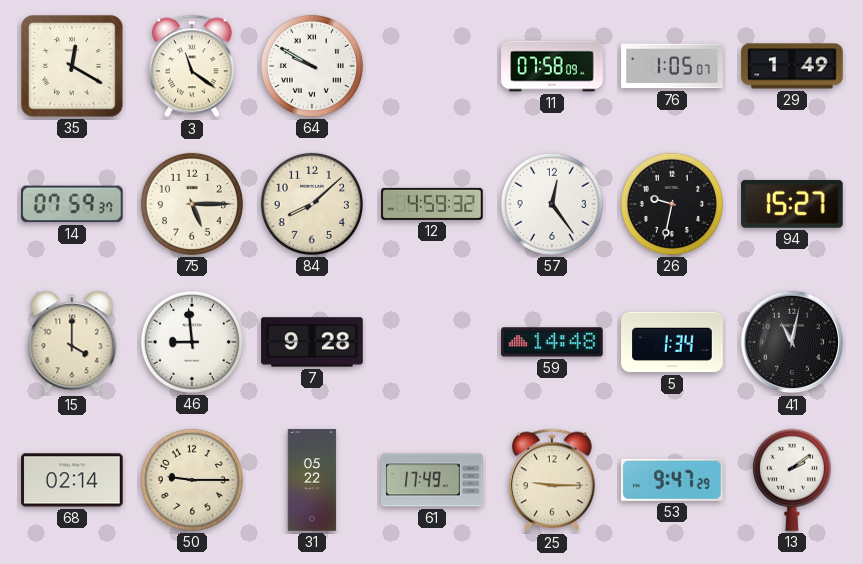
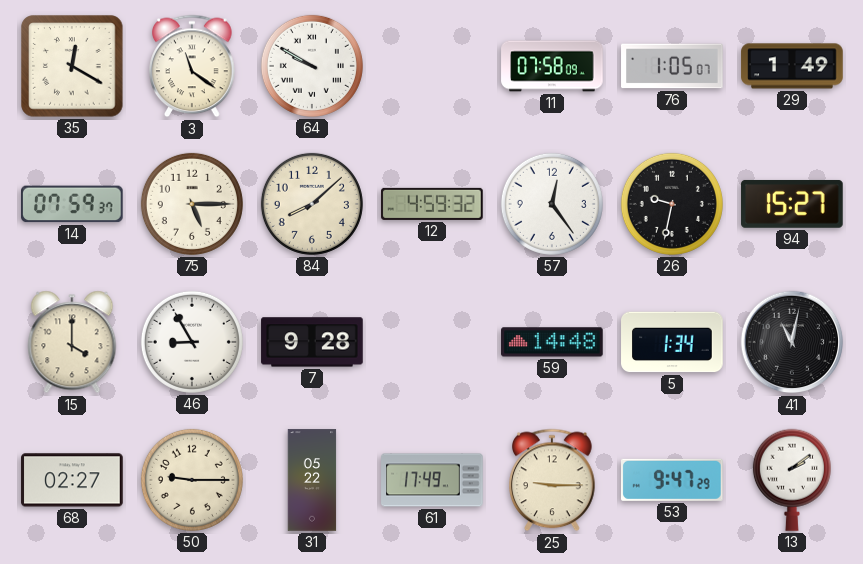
46: 8:59 -> 8:55
68: 02:14 -> 02:27
